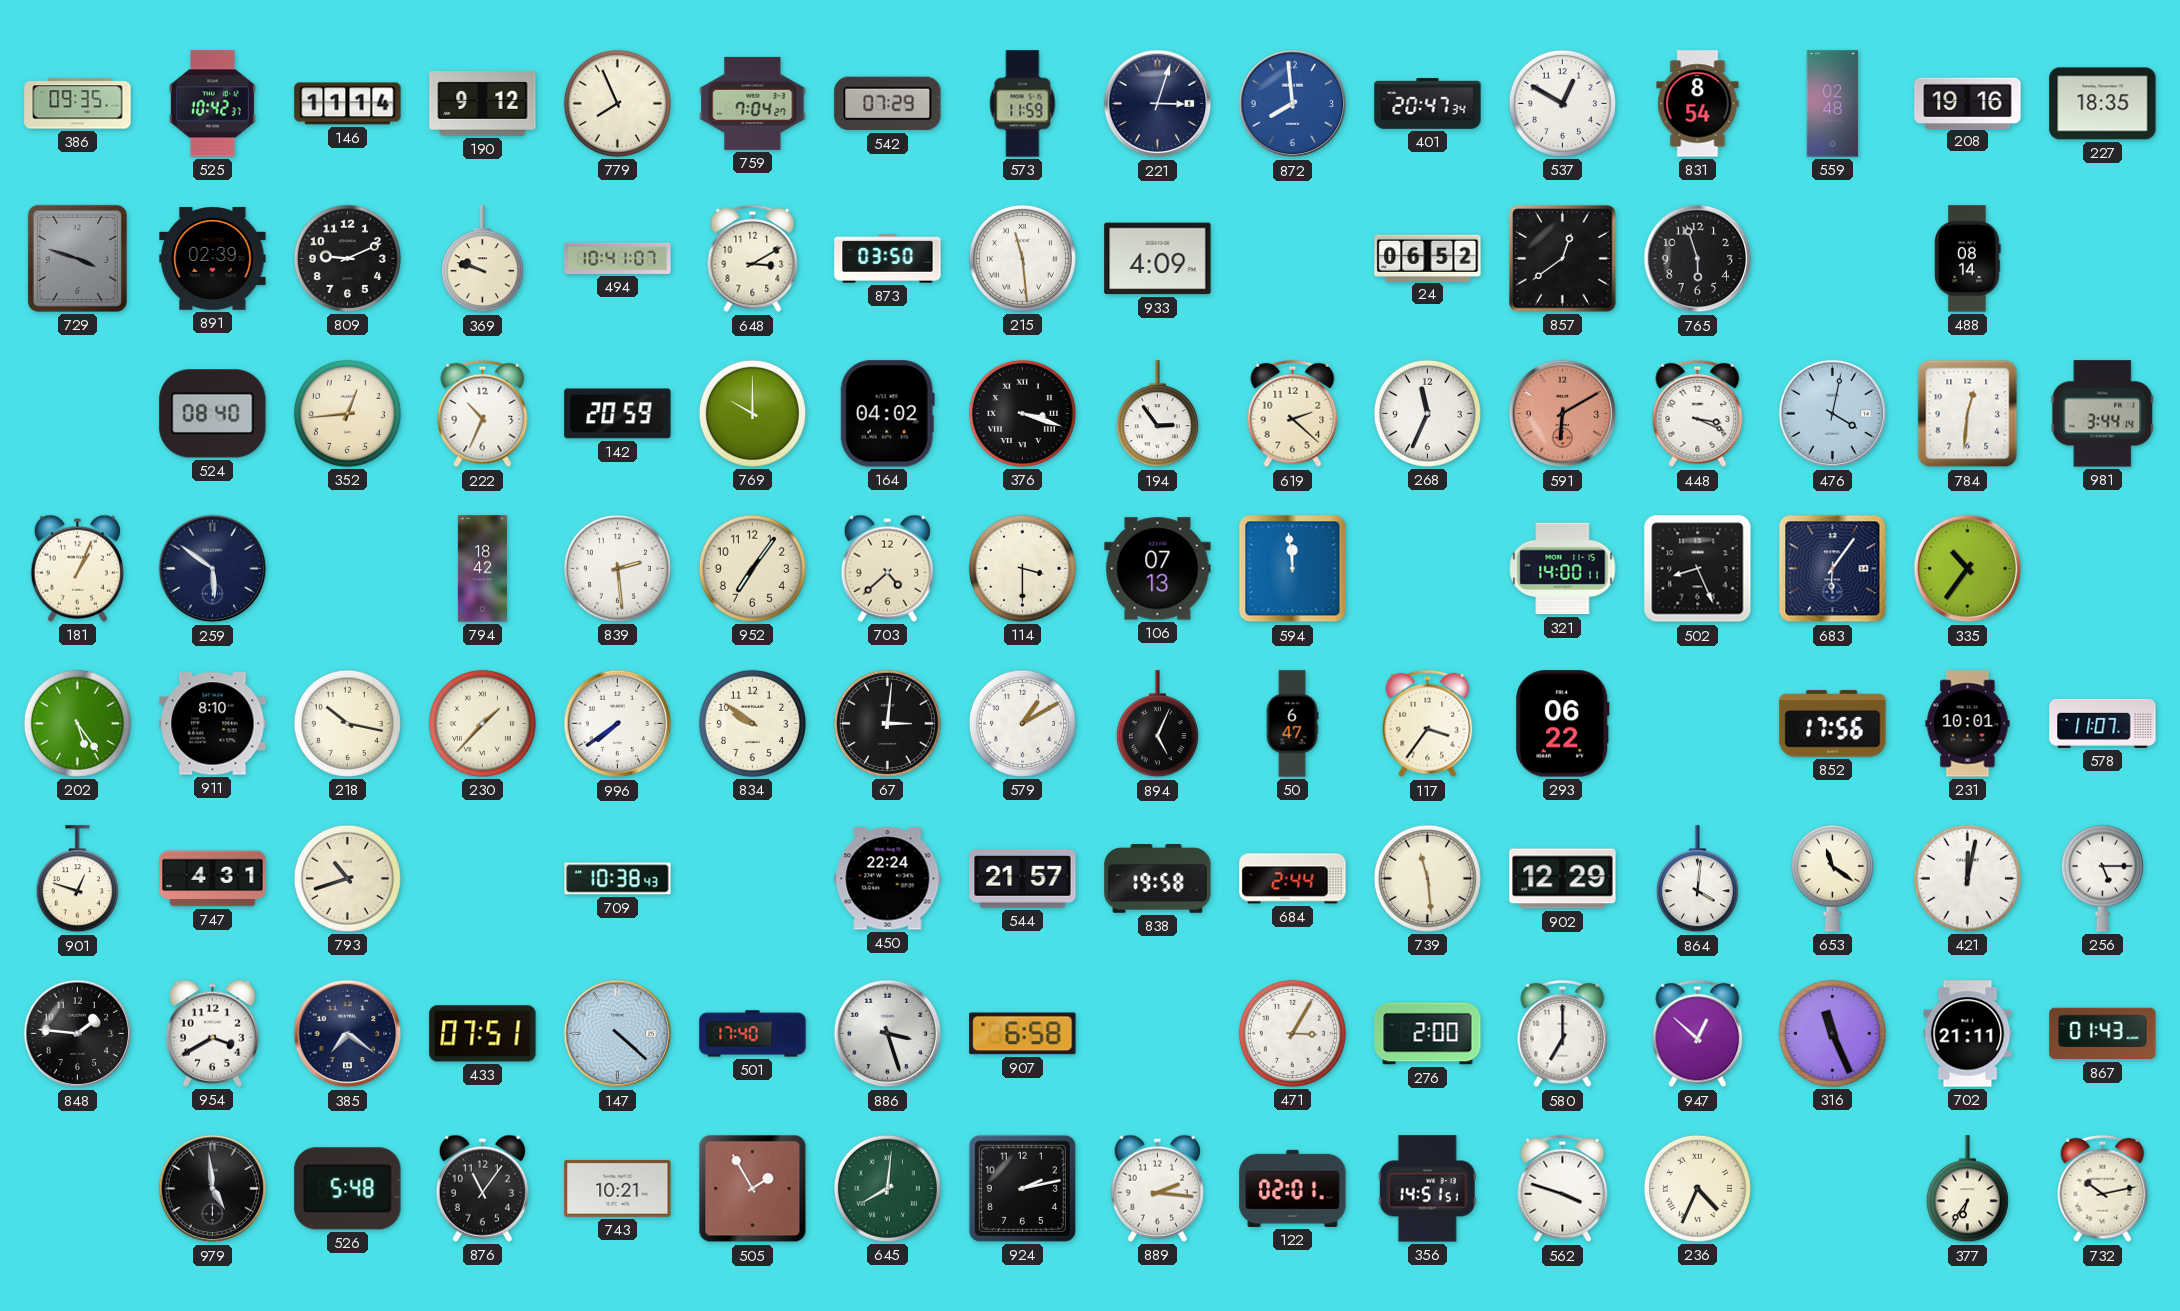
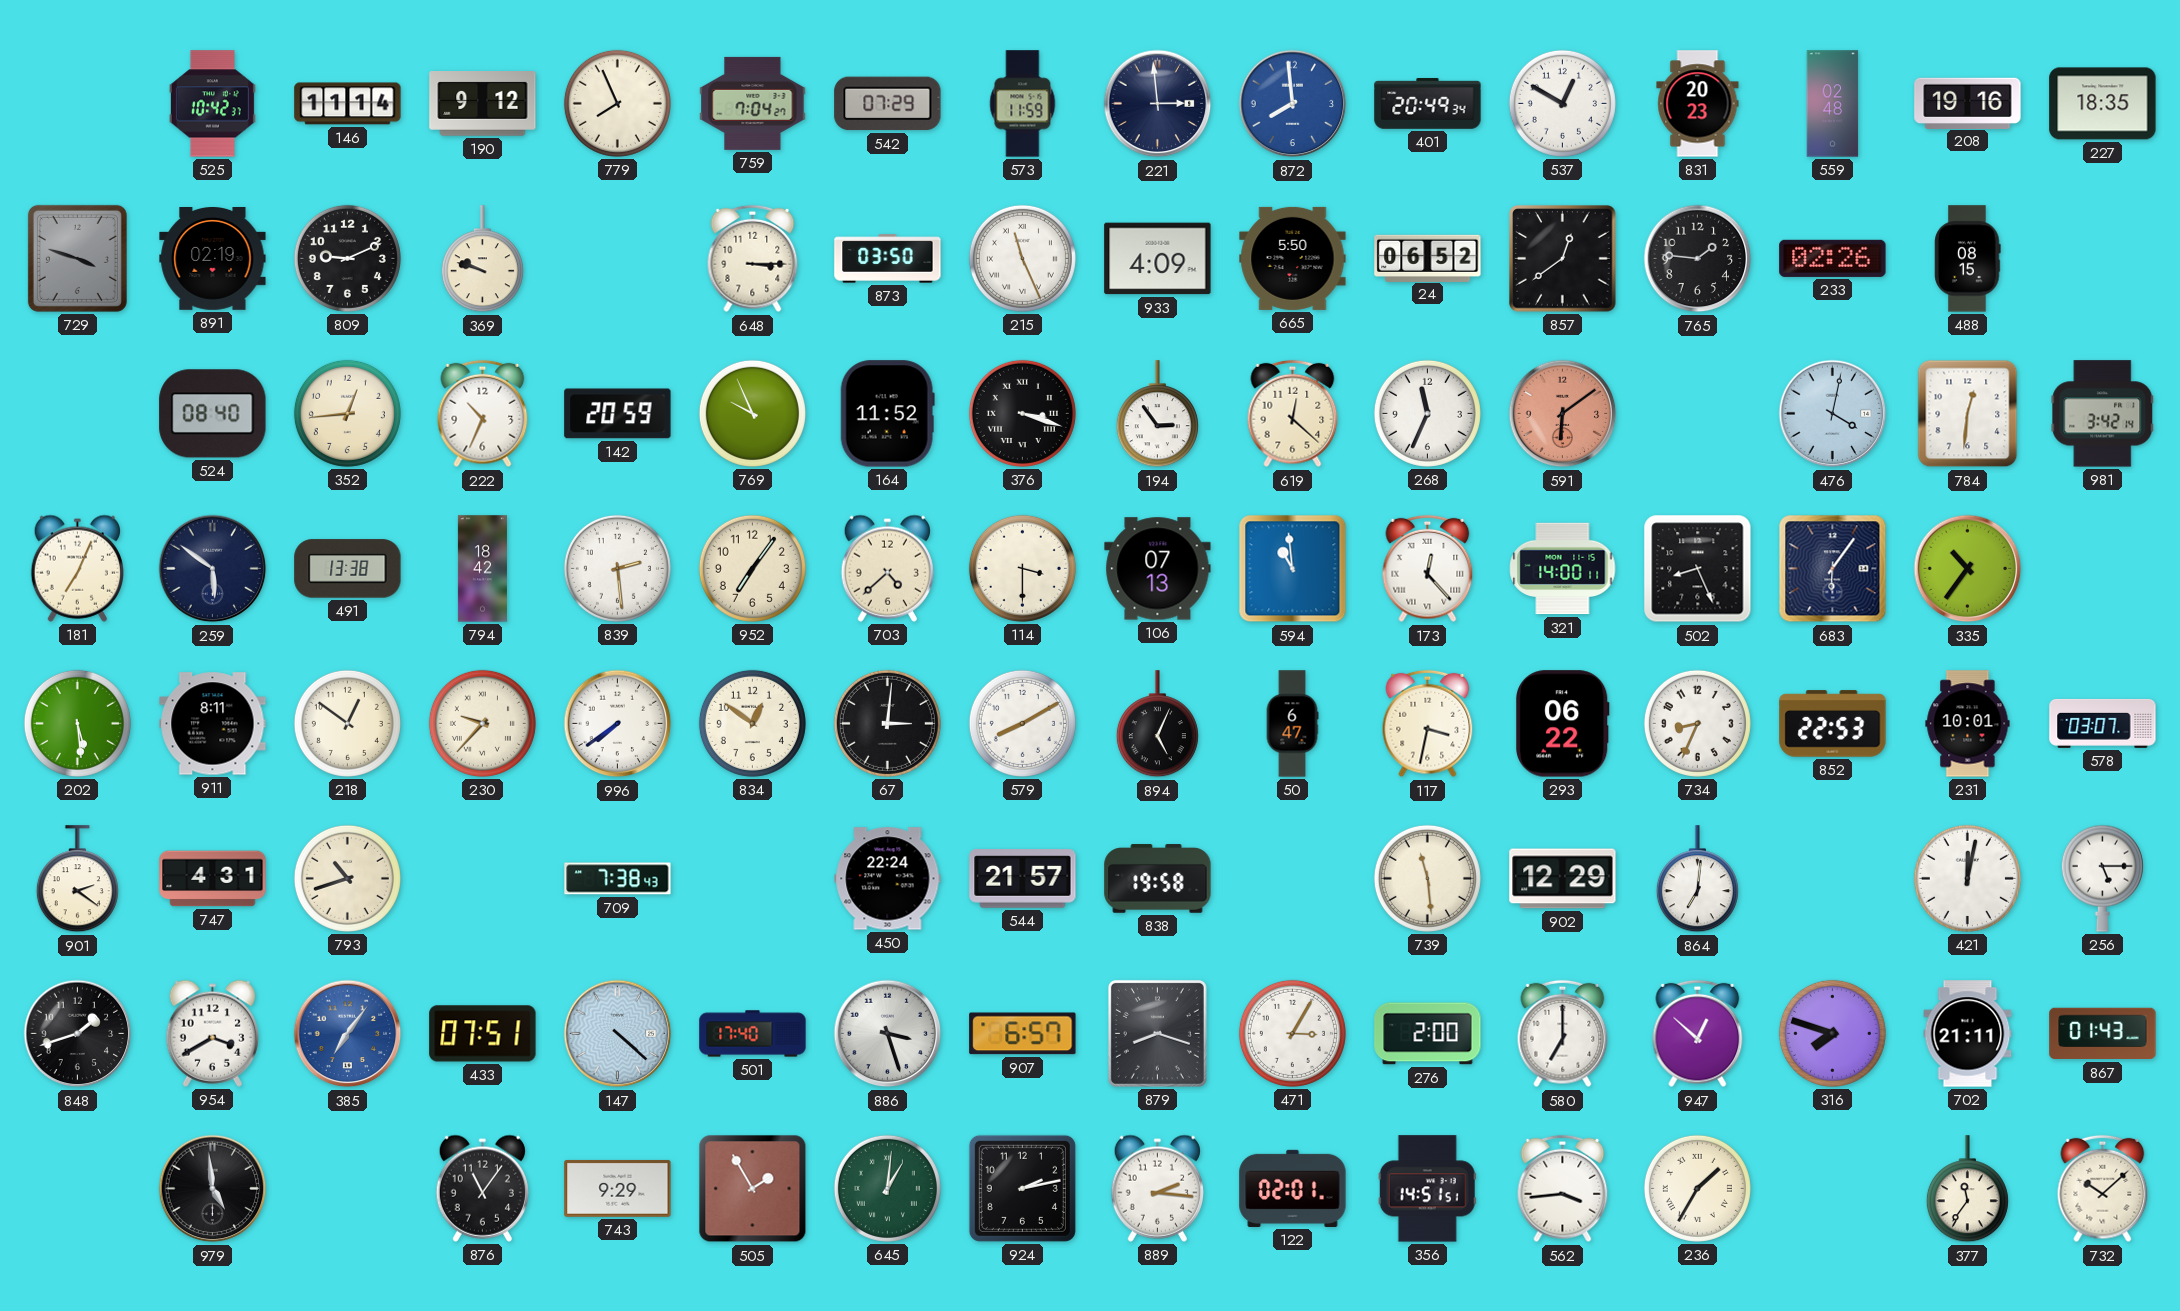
386: 09:35 -> none
221: 3:03 -> 2:59
401: 20:47 -> 20:49
831: 8:54 -> 20:23
891: 02:39 -> 02:19
494: 10:41 -> none
648: 3:10 -> 3:15
215: 11:29 -> 11:26
665: none -> 5:50
765: 5:57 -> 1:46
233: none -> 02:26
488: 08:14 -> 08:15
769: 10:00 -> 9:56
164: 04:02 -> 11:52
619: 2:22 -> 12:22
591: 6:10 -> 6:09
448: 3:19 -> none
981: 3:44 -> 3:42
181: 1:04 -> 7:04
491: none -> 13:38
594: 11:59 -> 10:59
173: none -> 12:23
202: 5:24 -> 5:29
911: 8:10 -> 8:11
218: 10:17 -> 12:51
230: 1:37 -> 9:37
834: 9:51 -> 12:51
579: 1:10 -> 8:10
117: 3:36 -> 3:32
734: none -> 8:34
852: 17:56 -> 22:53
578: 11:07 -> 03:07
901: 12:48 -> 2:21
709: 10:38 -> 7:38
684: 2:44 -> none
864: 4:01 -> 7:01
653: 11:21 -> none
848: 1:46 -> 1:42
385: 7:21 -> 7:06
385 dial: navy -> blue
907: 6:58 -> 6:57
879: none -> 8:18
316: 11:26 -> 7:48
526: 5:48 -> none
743: 10:21 -> 9:29
645: 8:01 -> 1:01
562: 3:48 -> 3:44
236: 4:34 -> 1:35
377: 6:36 -> 11:36
732: 10:13 -> 10:08
